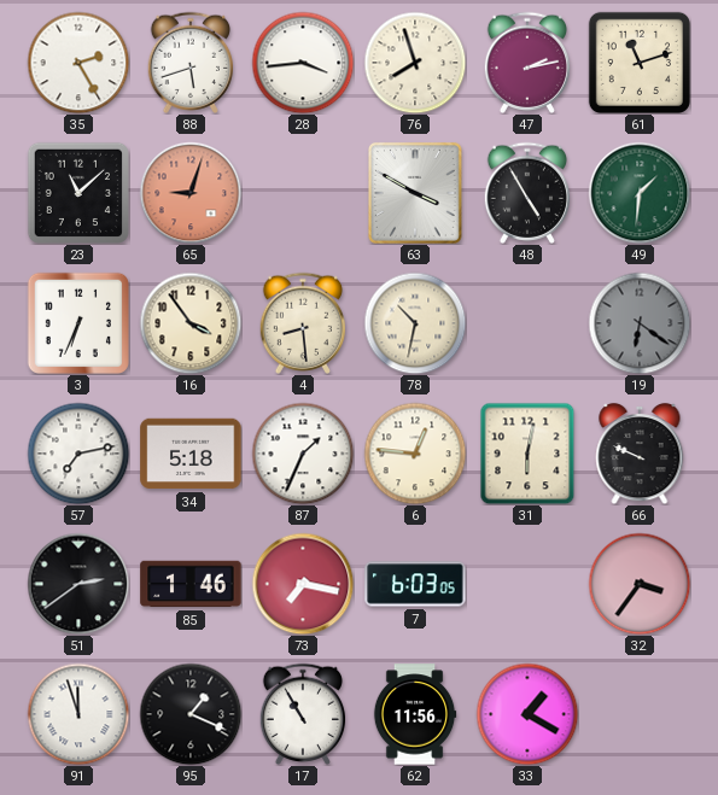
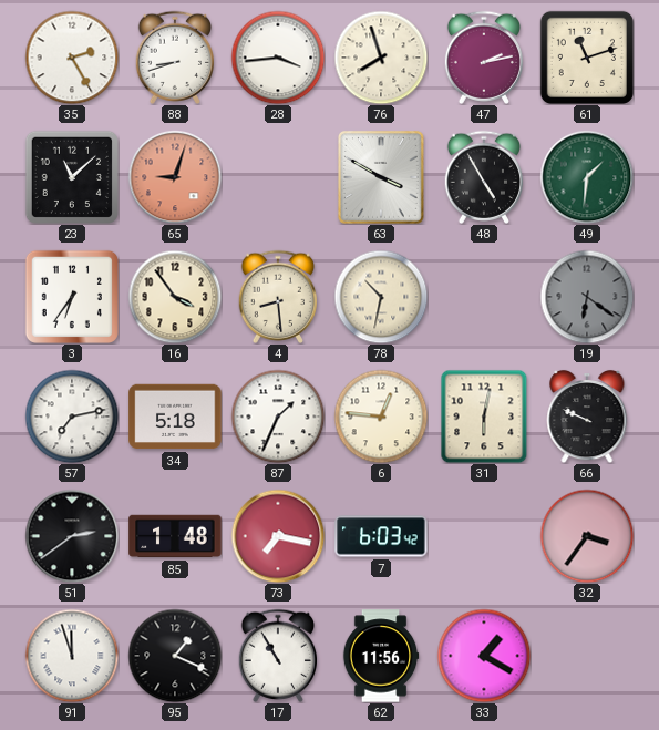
88: 5:42 -> 8:42
3: 6:34 -> 6:36
85: 1:46 -> 1:48
7: 6:03:05 -> 6:03:42
